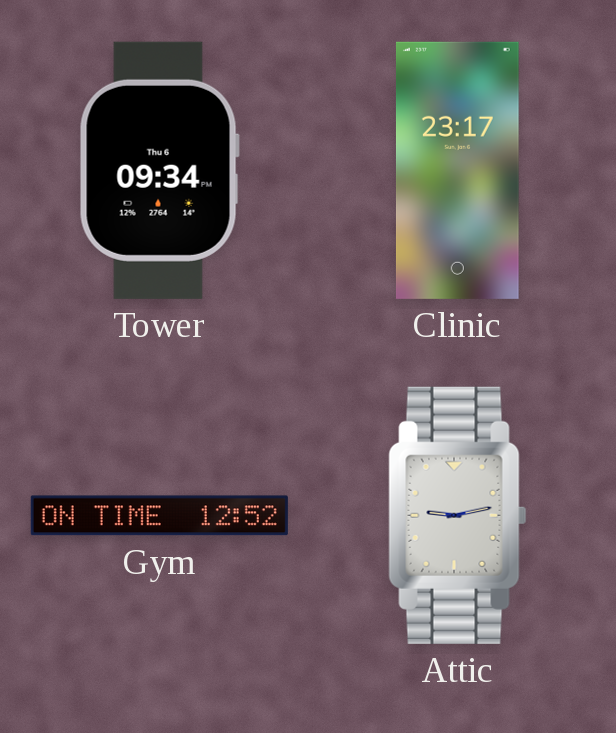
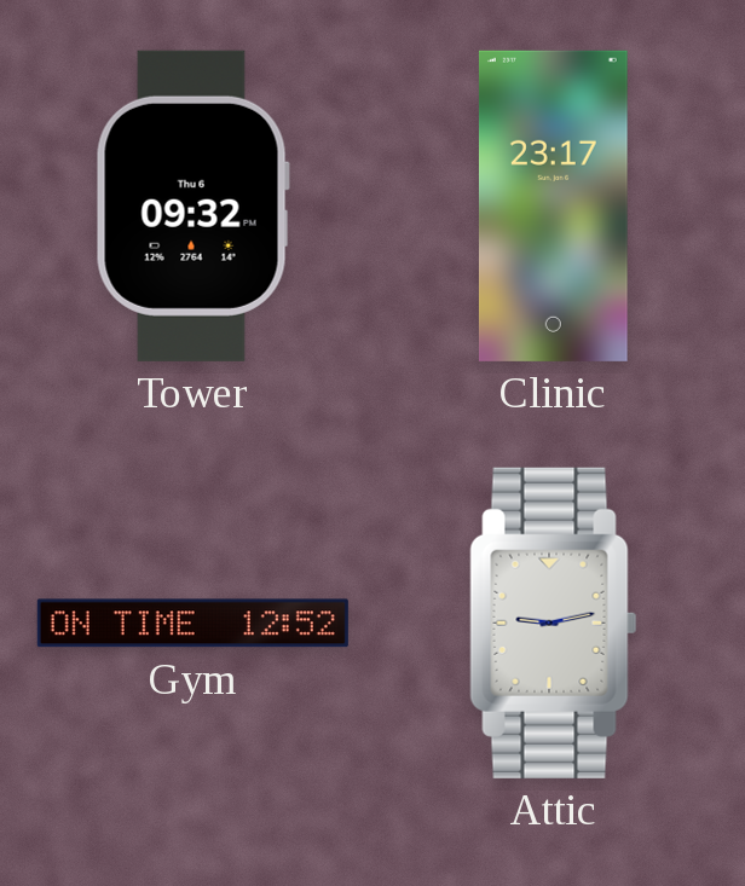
Tower: 09:34 -> 09:32
